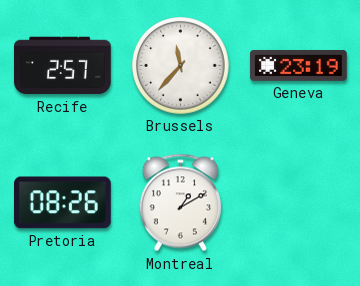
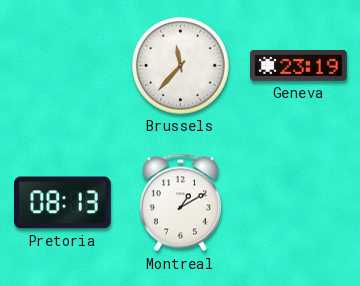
Recife: 2:57 -> none
Pretoria: 08:26 -> 08:13
